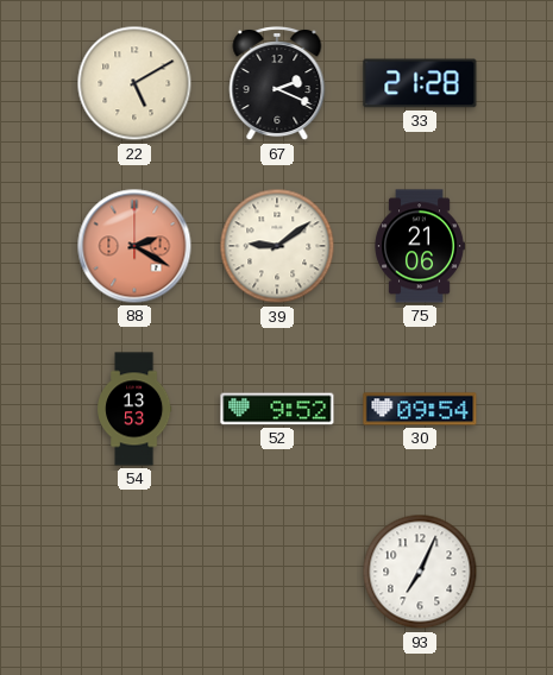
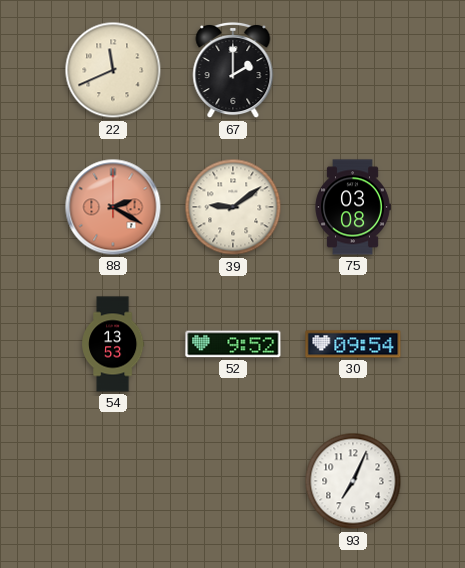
22: 5:10 -> 11:41
67: 2:19 -> 2:00
33: 21:28 -> none
75: 21:06 -> 03:08
